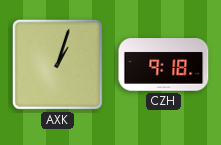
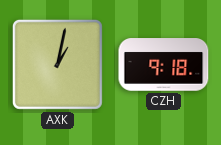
AXK: 1:03 -> 1:02
